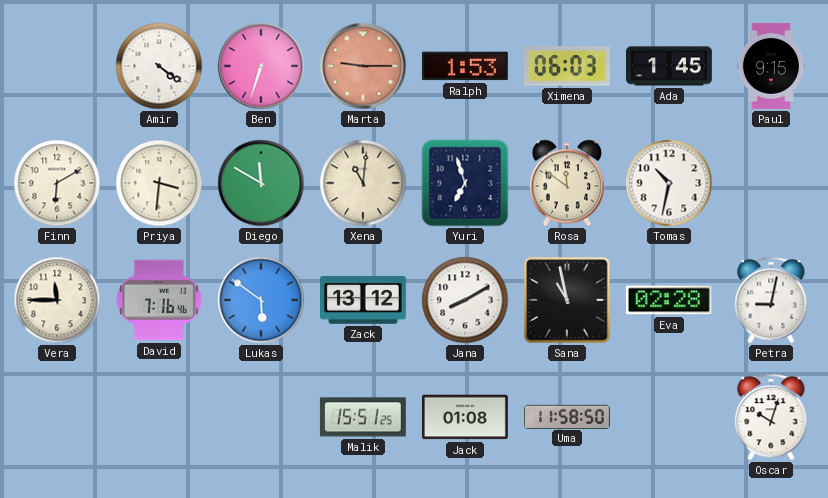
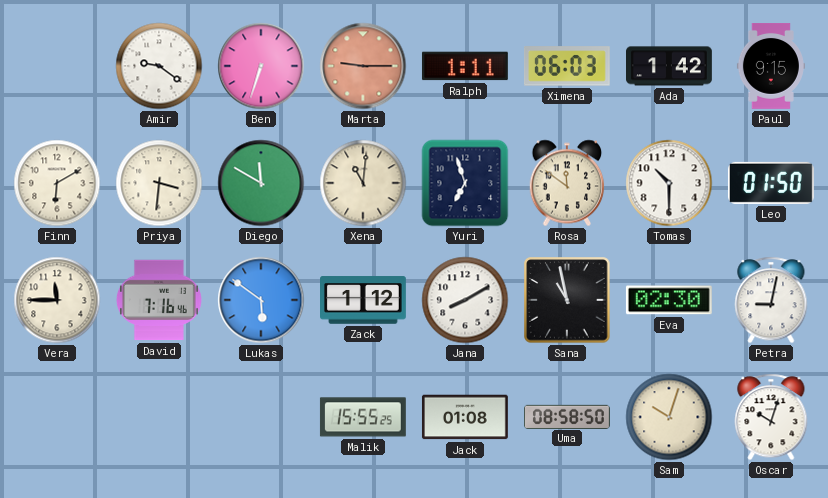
Amir: 4:21 -> 9:21
Ralph: 1:53 -> 1:11
Ada: 1:45 -> 1:42
Tomas: 10:32 -> 10:30
Leo: none -> 01:50
Zack: 13:12 -> 1:12
Eva: 02:28 -> 02:30
Malik: 15:51 -> 15:55
Uma: 11:58 -> 08:58
Sam: none -> 10:03
